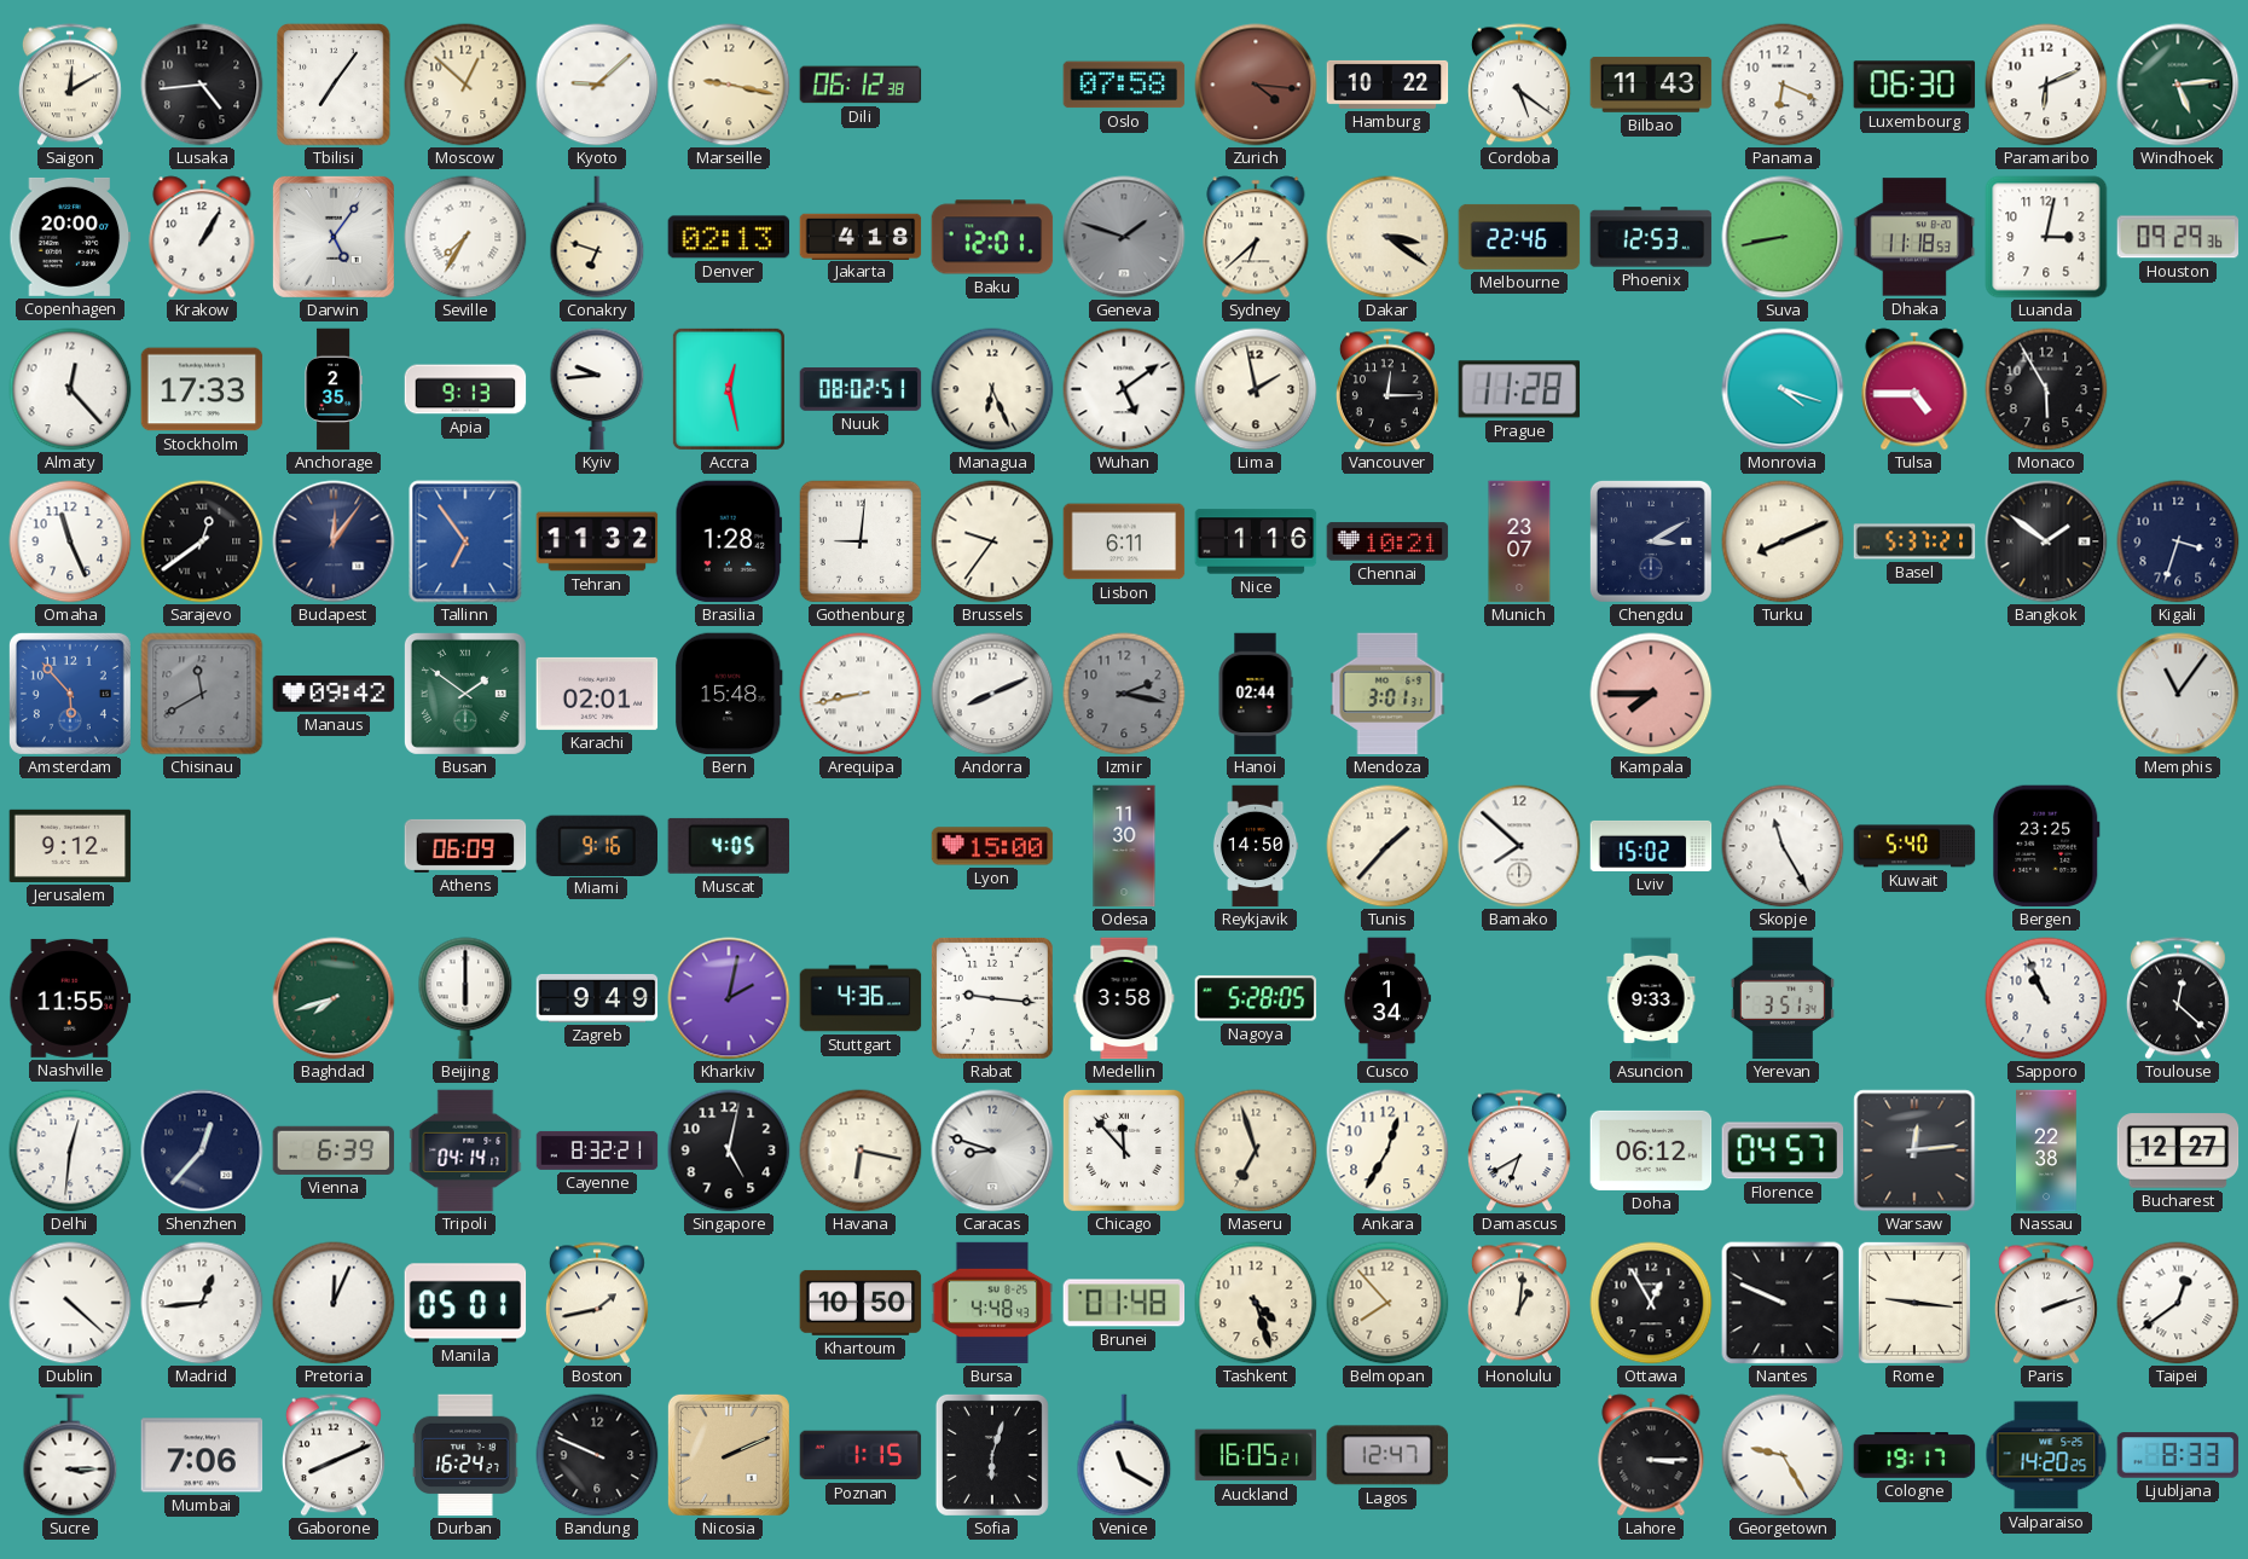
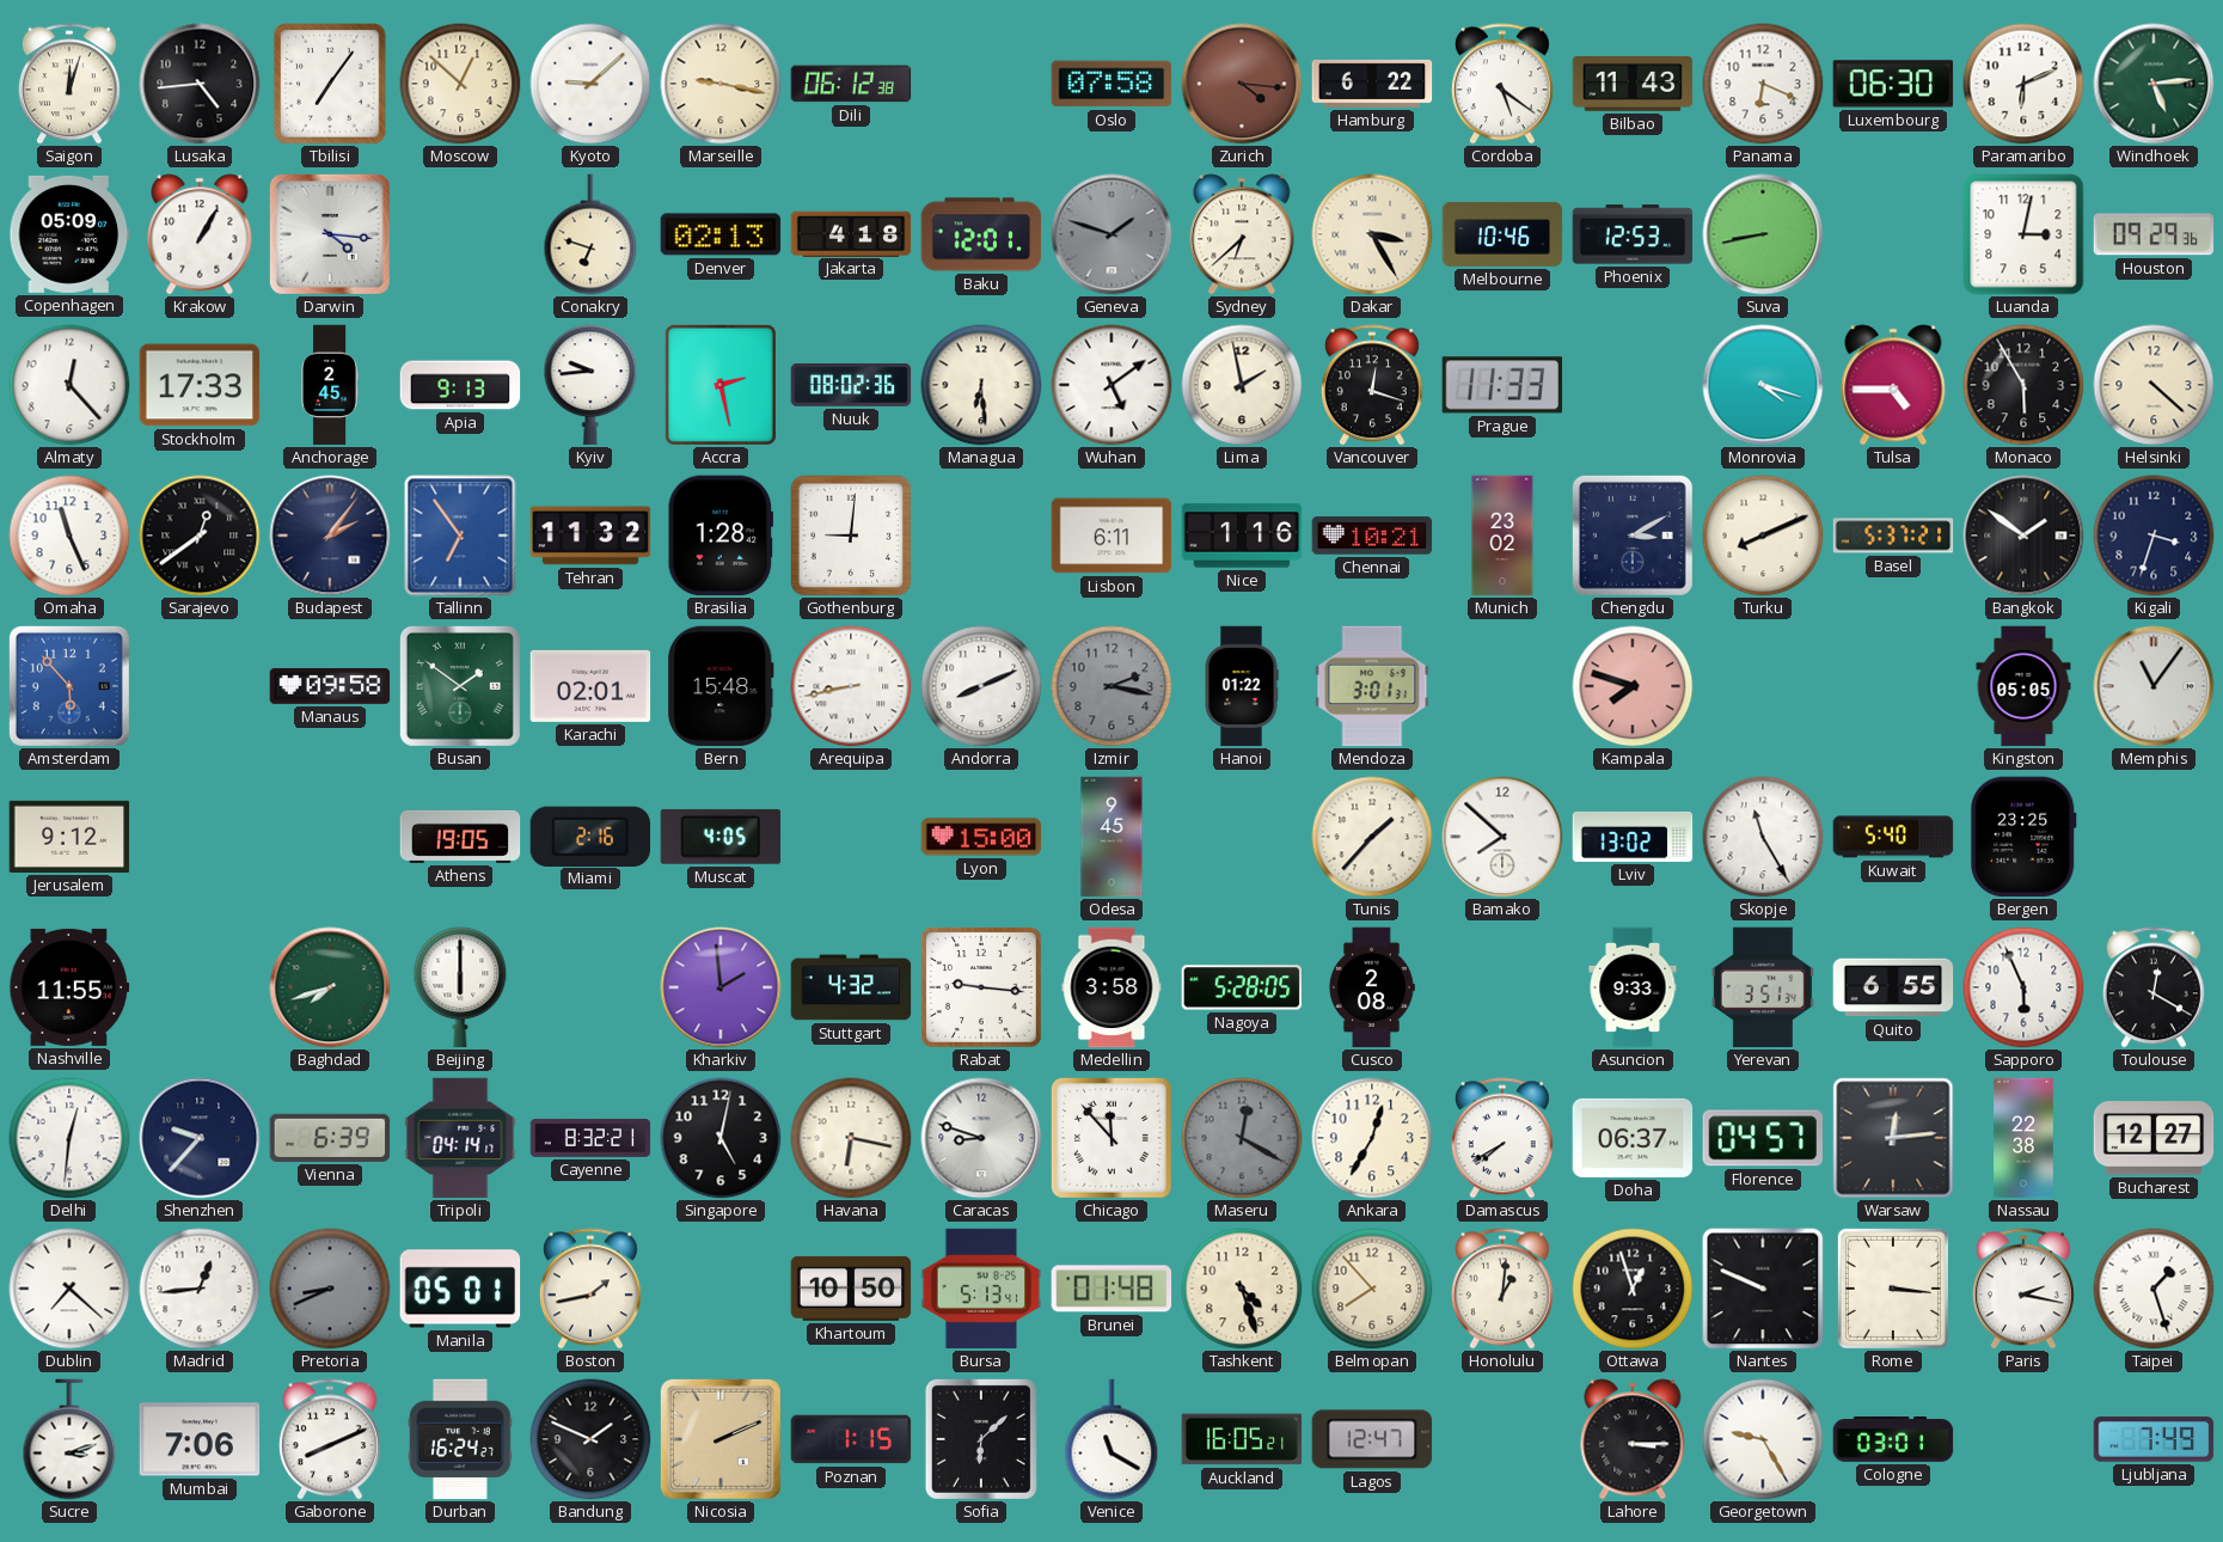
Saigon: 12:10 -> 12:03
Hamburg: 10:22 -> 6:22
Copenhagen: 20:00 -> 05:09
Darwin: 5:06 -> 4:16
Seville: 7:35 -> none
Dakar: 3:21 -> 3:25
Melbourne: 22:46 -> 10:46
Dhaka: 11:18 -> none
Anchorage: 2:35 -> 2:45
Accra: 12:28 -> 2:28
Nuuk: 08:02:51 -> 08:02:36
Managua: 6:26 -> 6:29
Vancouver: 12:15 -> 12:18
Prague: 11:28 -> 11:33
Helsinki: none -> 4:22
Budapest: 12:06 -> 2:06
Brussels: 9:36 -> none
Munich: 23:07 -> 23:02
Chisinau: 11:40 -> none
Manaus: 09:42 -> 09:58
Hanoi: 02:44 -> 01:22
Kampala: 7:45 -> 7:48
Kingston: none -> 05:05
Athens: 06:09 -> 19:05
Miami: 9:16 -> 2:16
Odesa: 11:30 -> 9:45
Reykjavik: 14:50 -> none
Lviv: 15:02 -> 13:02
Zagreb: 9:49 -> none
Kharkiv: 2:02 -> 1:59
Stuttgart: 4:36 -> 4:32
Cusco: 1:34 -> 2:08
Quito: none -> 6:55
Sapporo: 10:56 -> 5:56
Toulouse: 12:22 -> 12:20
Shenzhen: 12:37 -> 9:37
Maseru: 6:57 -> 12:20
Maseru dial: cream -> grey
Damascus: 6:40 -> 7:40
Doha: 06:12 -> 06:37
Dublin: 4:22 -> 7:22
Pretoria: 12:04 -> 8:41
Pretoria dial: white -> grey
Bursa: 4:48 -> 5:13
Ottawa: 12:55 -> 12:57
Rome: 9:16 -> 3:16
Paris: 2:12 -> 2:17
Taipei: 12:39 -> 1:27
Sucre: 3:15 -> 3:12
Bandung: 9:49 -> 1:49
Sofia: 6:03 -> 6:08
Cologne: 19:17 -> 03:01
Valparaiso: 14:20 -> none
Ljubljana: 8:33 -> 7:49
